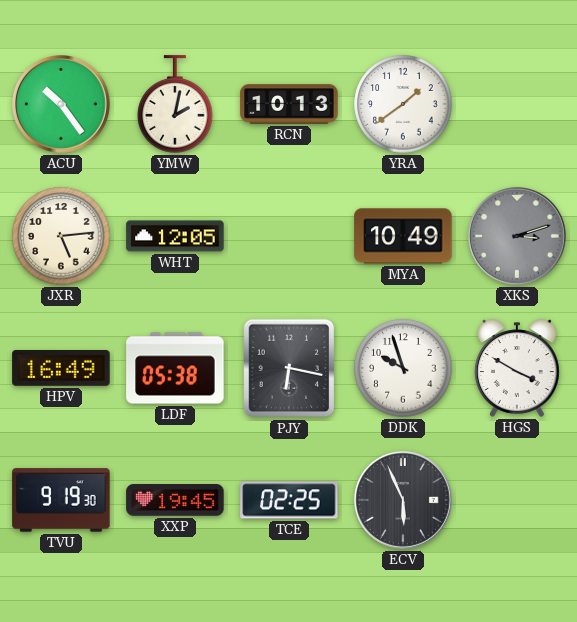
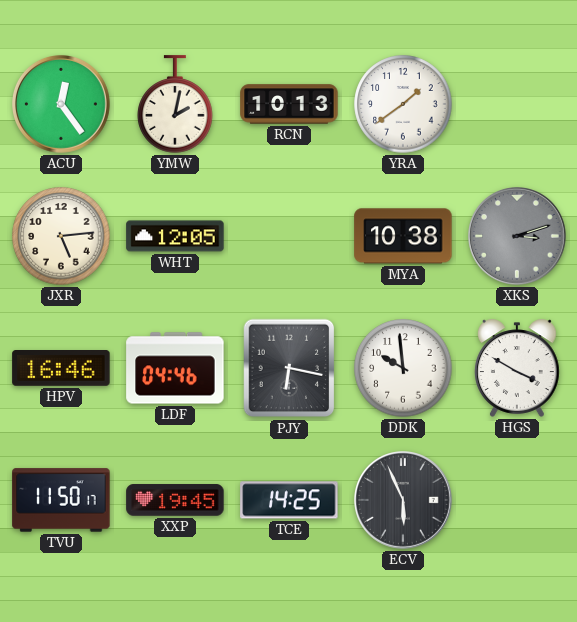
ACU: 10:24 -> 12:24
MYA: 10:49 -> 10:38
HPV: 16:49 -> 16:46
LDF: 05:38 -> 04:46
DDK: 9:57 -> 9:59
TVU: 9:19 -> 11:50
TCE: 02:25 -> 14:25
